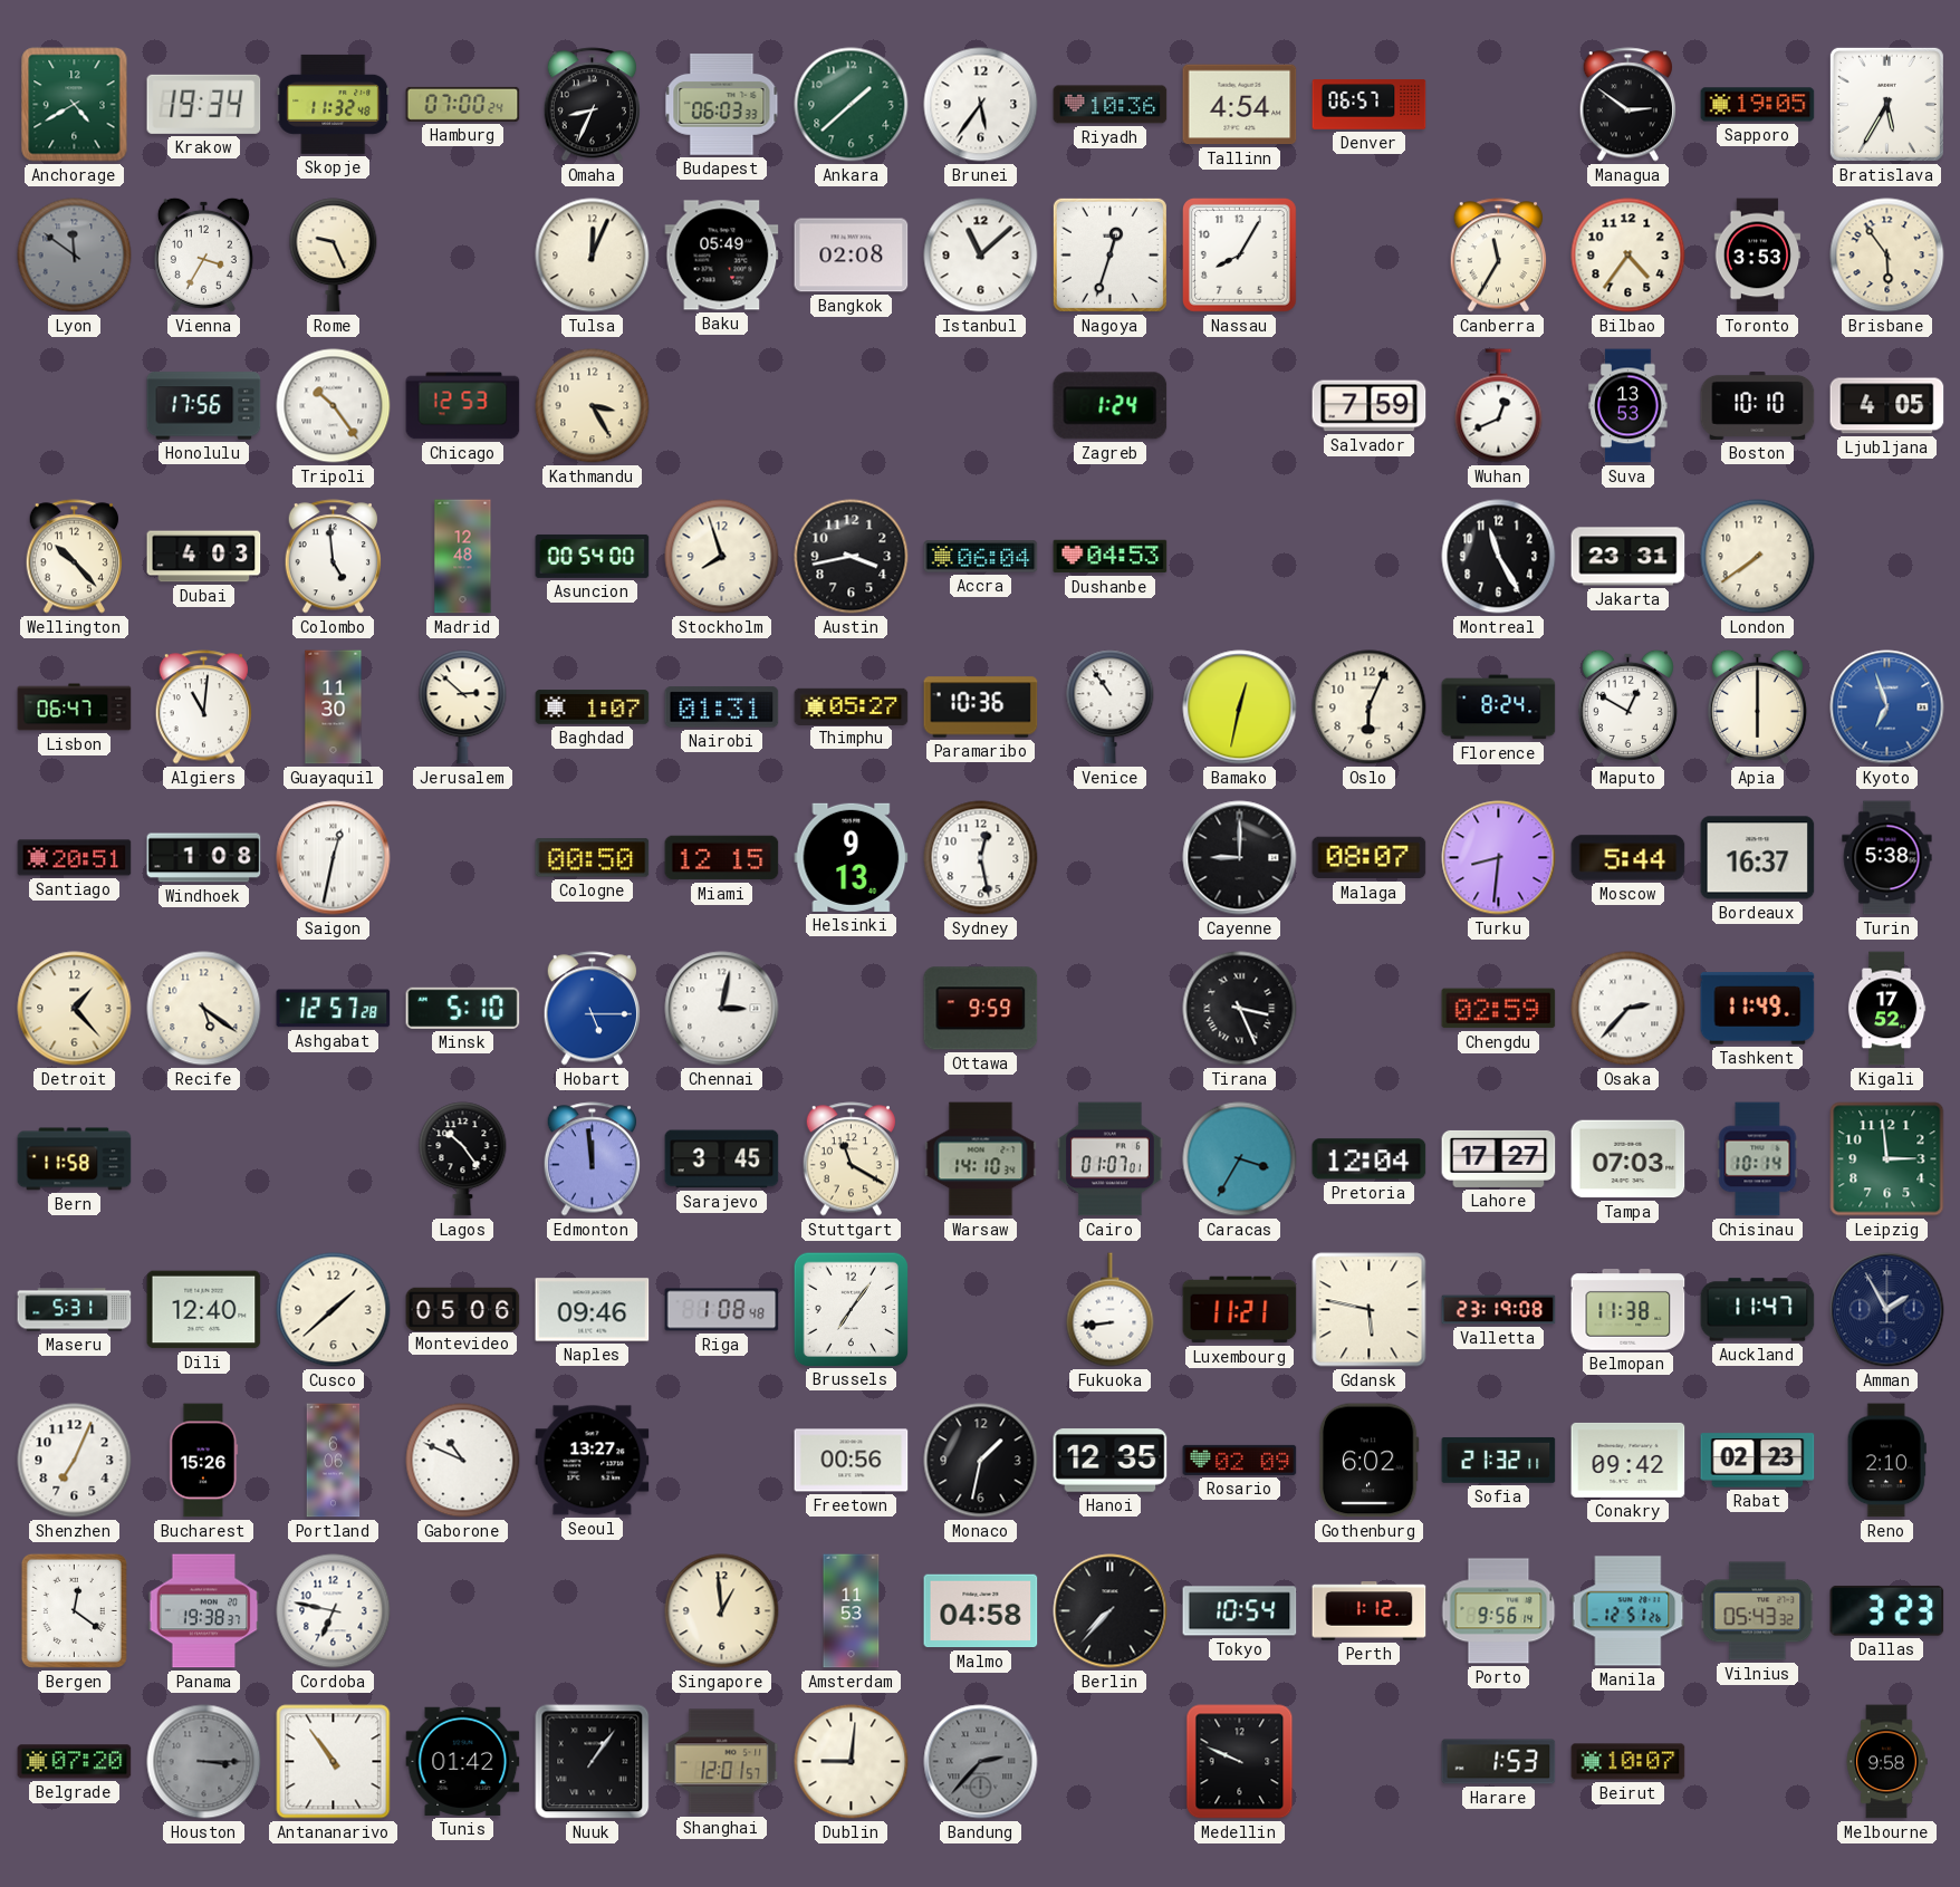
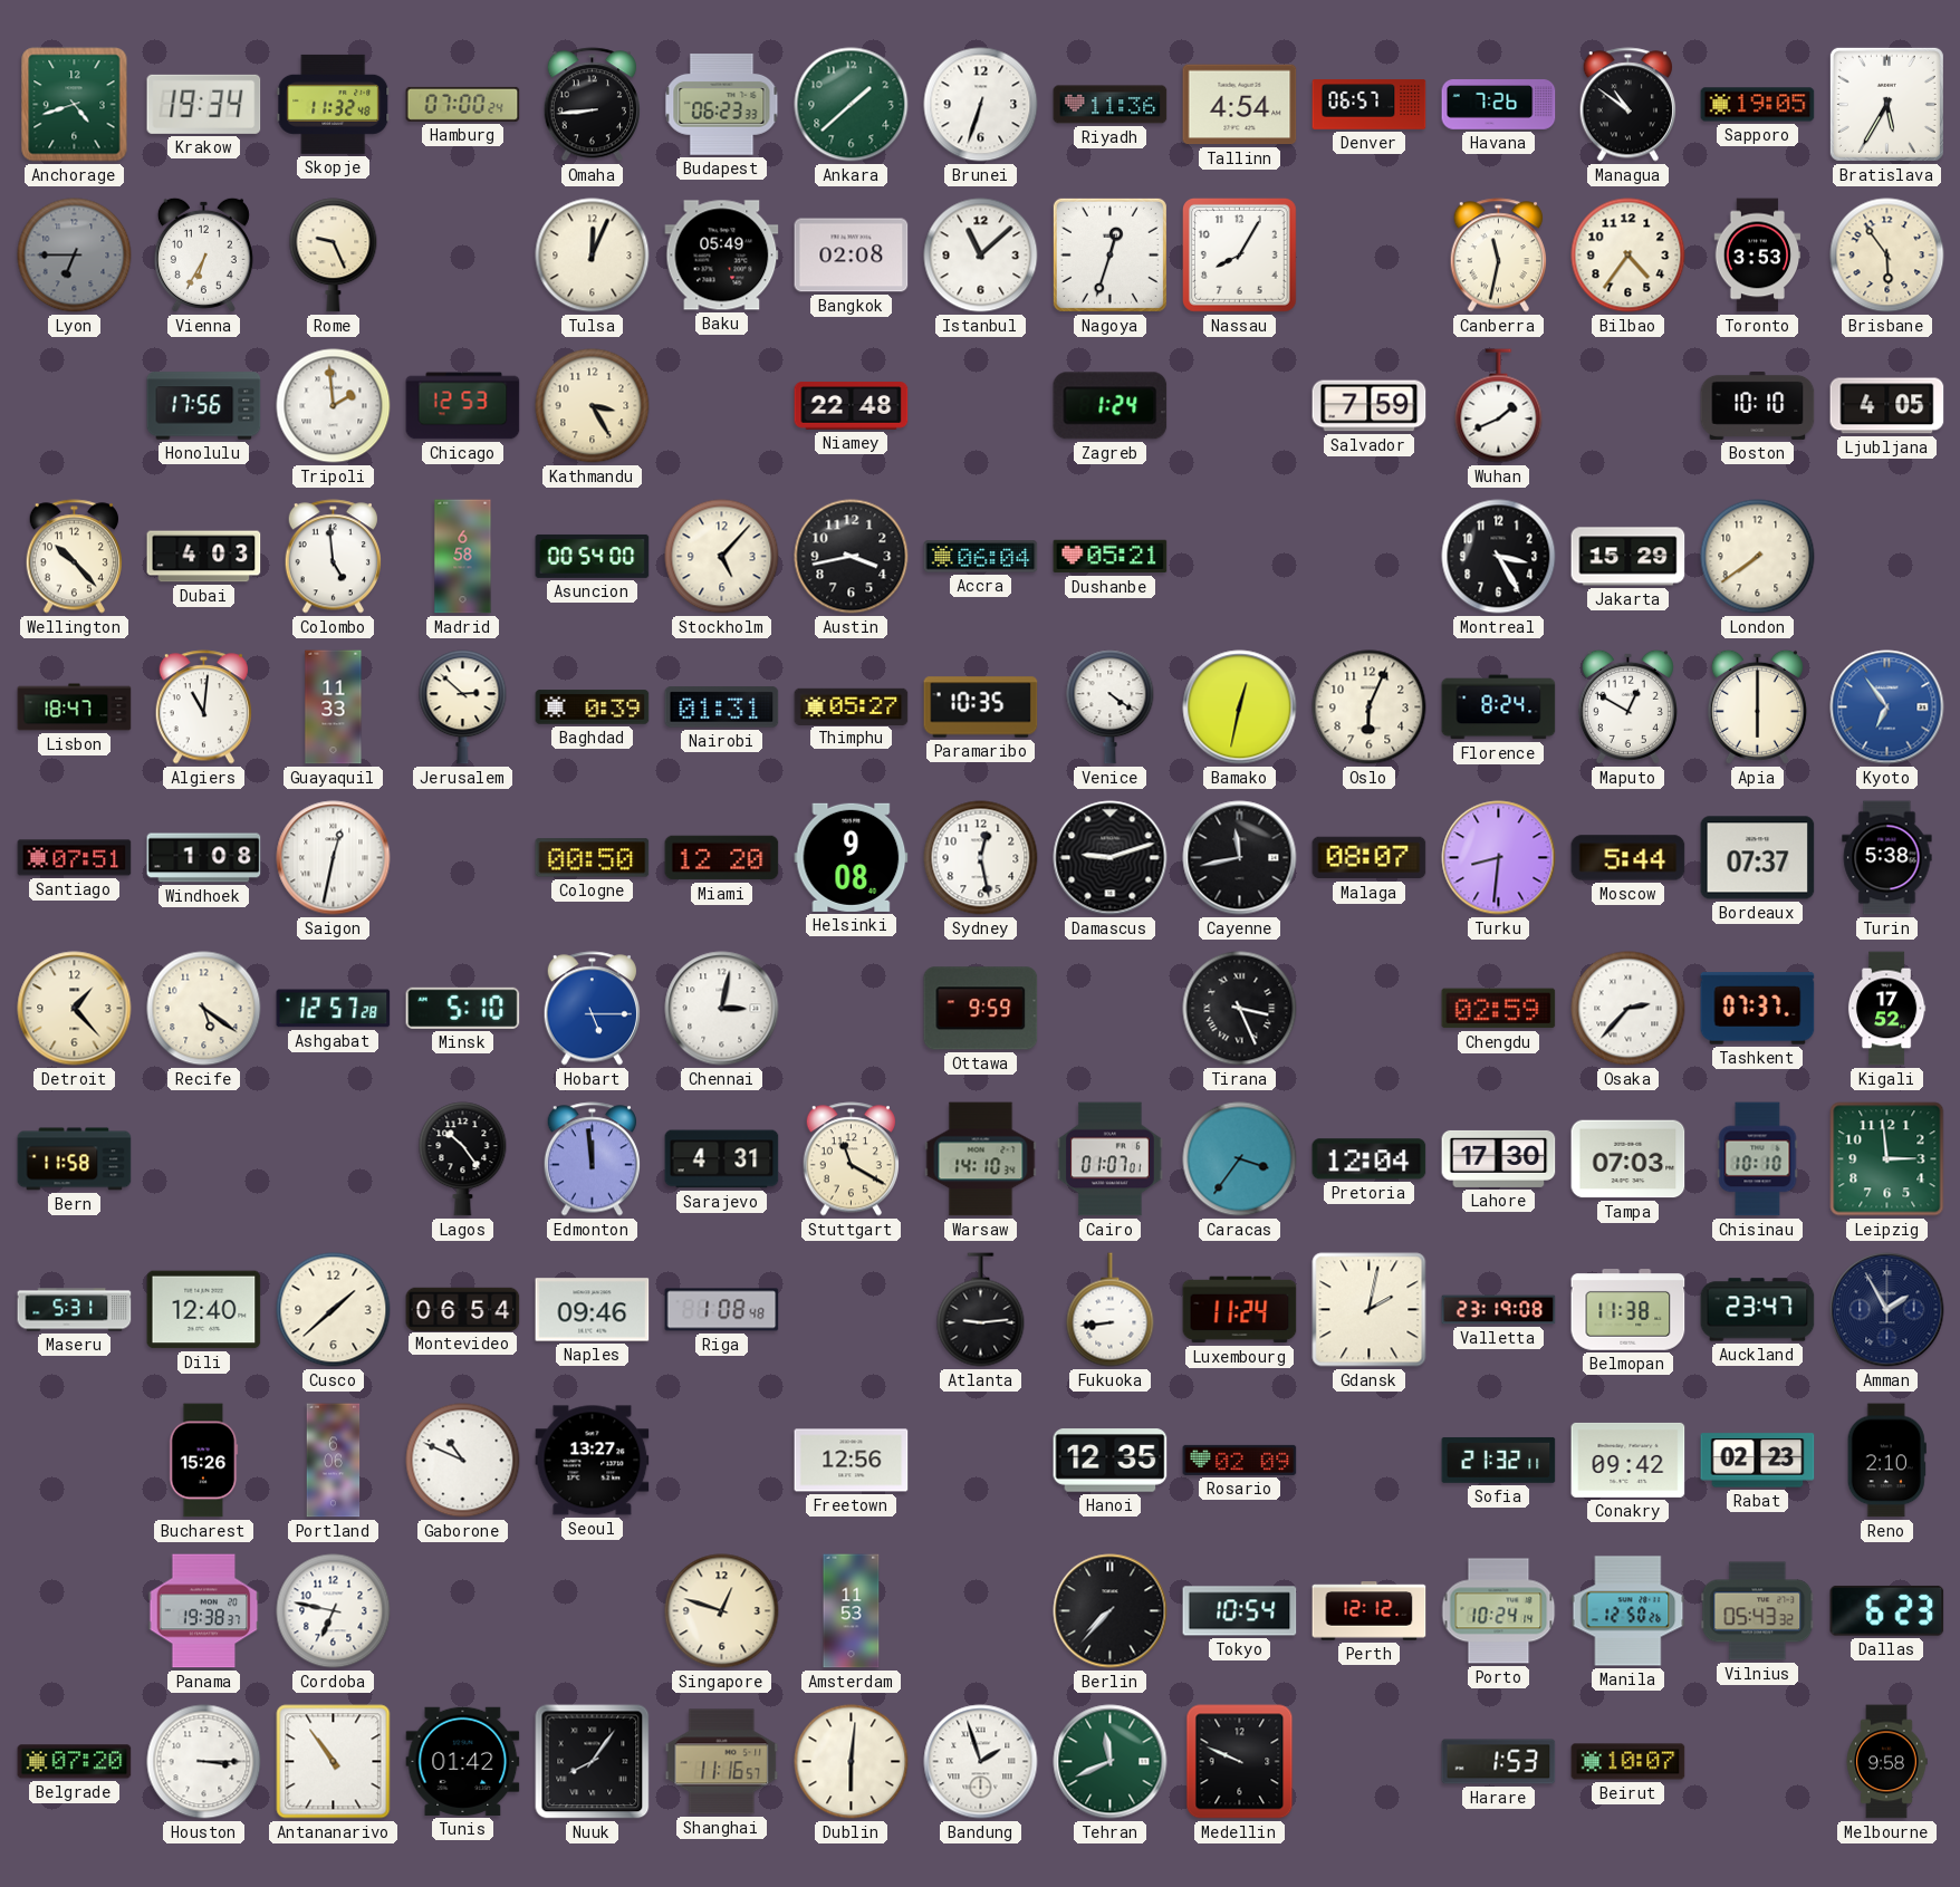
Anchorage: 4:40 -> 4:42
Omaha: 8:34 -> 8:44
Budapest: 06:03 -> 06:23
Brunei: 5:36 -> 6:33
Riyadh: 10:36 -> 11:36
Havana: none -> 7:26
Managua: 2:51 -> 10:51
Lyon: 11:51 -> 6:45
Vienna: 3:35 -> 6:35
Canberra: 11:35 -> 11:32
Tripoli: 10:24 -> 1:59
Niamey: none -> 22:48
Wuhan: 12:41 -> 1:41
Suva: 13:53 -> none
Madrid: 12:48 -> 6:58
Stockholm: 7:57 -> 5:07
Dushanbe: 04:53 -> 05:21
Montreal: 11:25 -> 3:25
Jakarta: 23:31 -> 15:29
Lisbon: 06:47 -> 18:47
Guayaquil: 11:30 -> 11:33
Baghdad: 1:07 -> 0:39
Paramaribo: 10:36 -> 10:35
Venice: 10:54 -> 4:21
Kyoto: 6:57 -> 6:54
Santiago: 20:51 -> 07:51
Miami: 12:15 -> 12:20
Helsinki: 9:13 -> 9:08
Damascus: none -> 9:12
Cayenne: 9:00 -> 11:43
Bordeaux: 16:37 -> 07:37
Tashkent: 11:49 -> 07:37
Sarajevo: 3:45 -> 4:31
Caracas: 3:35 -> 3:36
Lahore: 17:27 -> 17:30
Chisinau: 10:14 -> 10:10
Montevideo: 05:06 -> 06:54
Brussels: 7:06 -> none
Atlanta: none -> 9:14
Luxembourg: 11:21 -> 11:24
Gdansk: 5:47 -> 2:02
Auckland: 11:47 -> 23:47
Shenzhen: 7:04 -> none
Freetown: 00:56 -> 12:56
Monaco: 1:32 -> none
Gothenburg: 6:02 -> none
Bergen: 12:21 -> none
Singapore: 12:59 -> 12:48
Malmo: 04:58 -> none
Perth: 1:12 -> 12:12
Porto: 9:56 -> 10:24
Manila: 12:51 -> 12:50
Dallas: 3:23 -> 6:23
Houston dial: grey -> white
Nuuk: 1:06 -> 8:06
Shanghai: 12:01 -> 11:16
Dublin: 9:01 -> 6:01
Bandung: 2:37 -> 1:57
Bandung dial: grey -> white
Tehran: none -> 11:41
